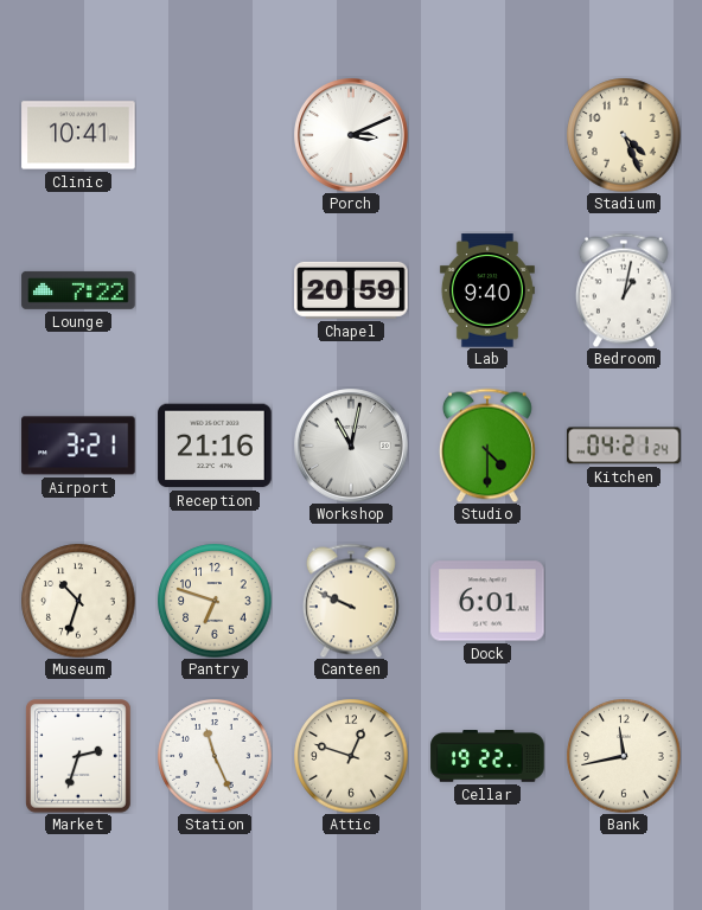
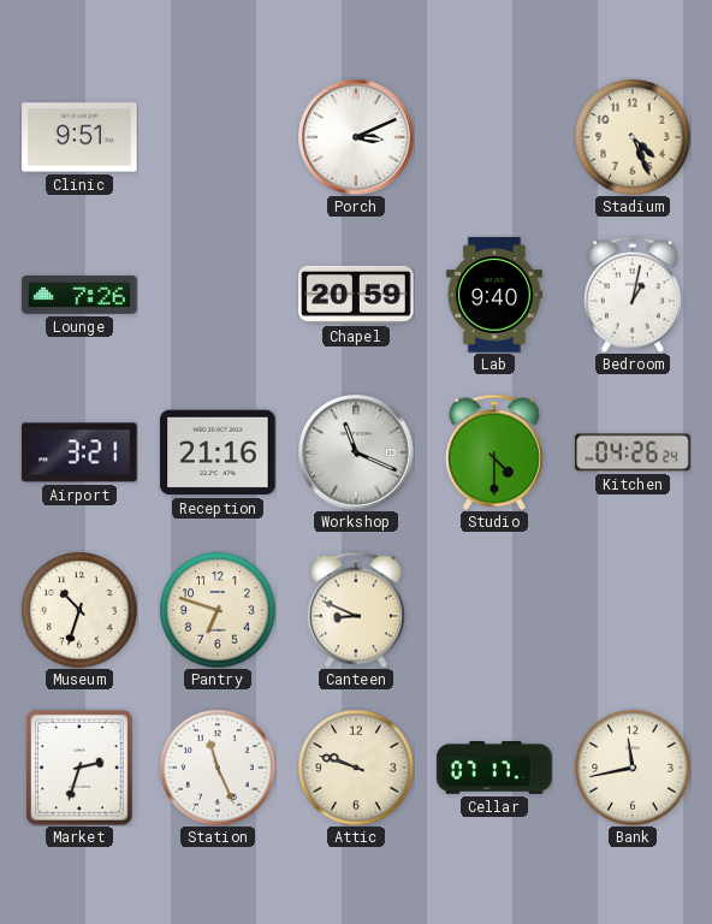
Clinic: 10:41 -> 9:51
Lounge: 7:22 -> 7:26
Workshop: 11:02 -> 11:19
Kitchen: 04:21 -> 04:26
Canteen: 9:49 -> 8:49
Dock: 6:01 -> none
Attic: 12:48 -> 9:48
Cellar: 19:22 -> 07:17
